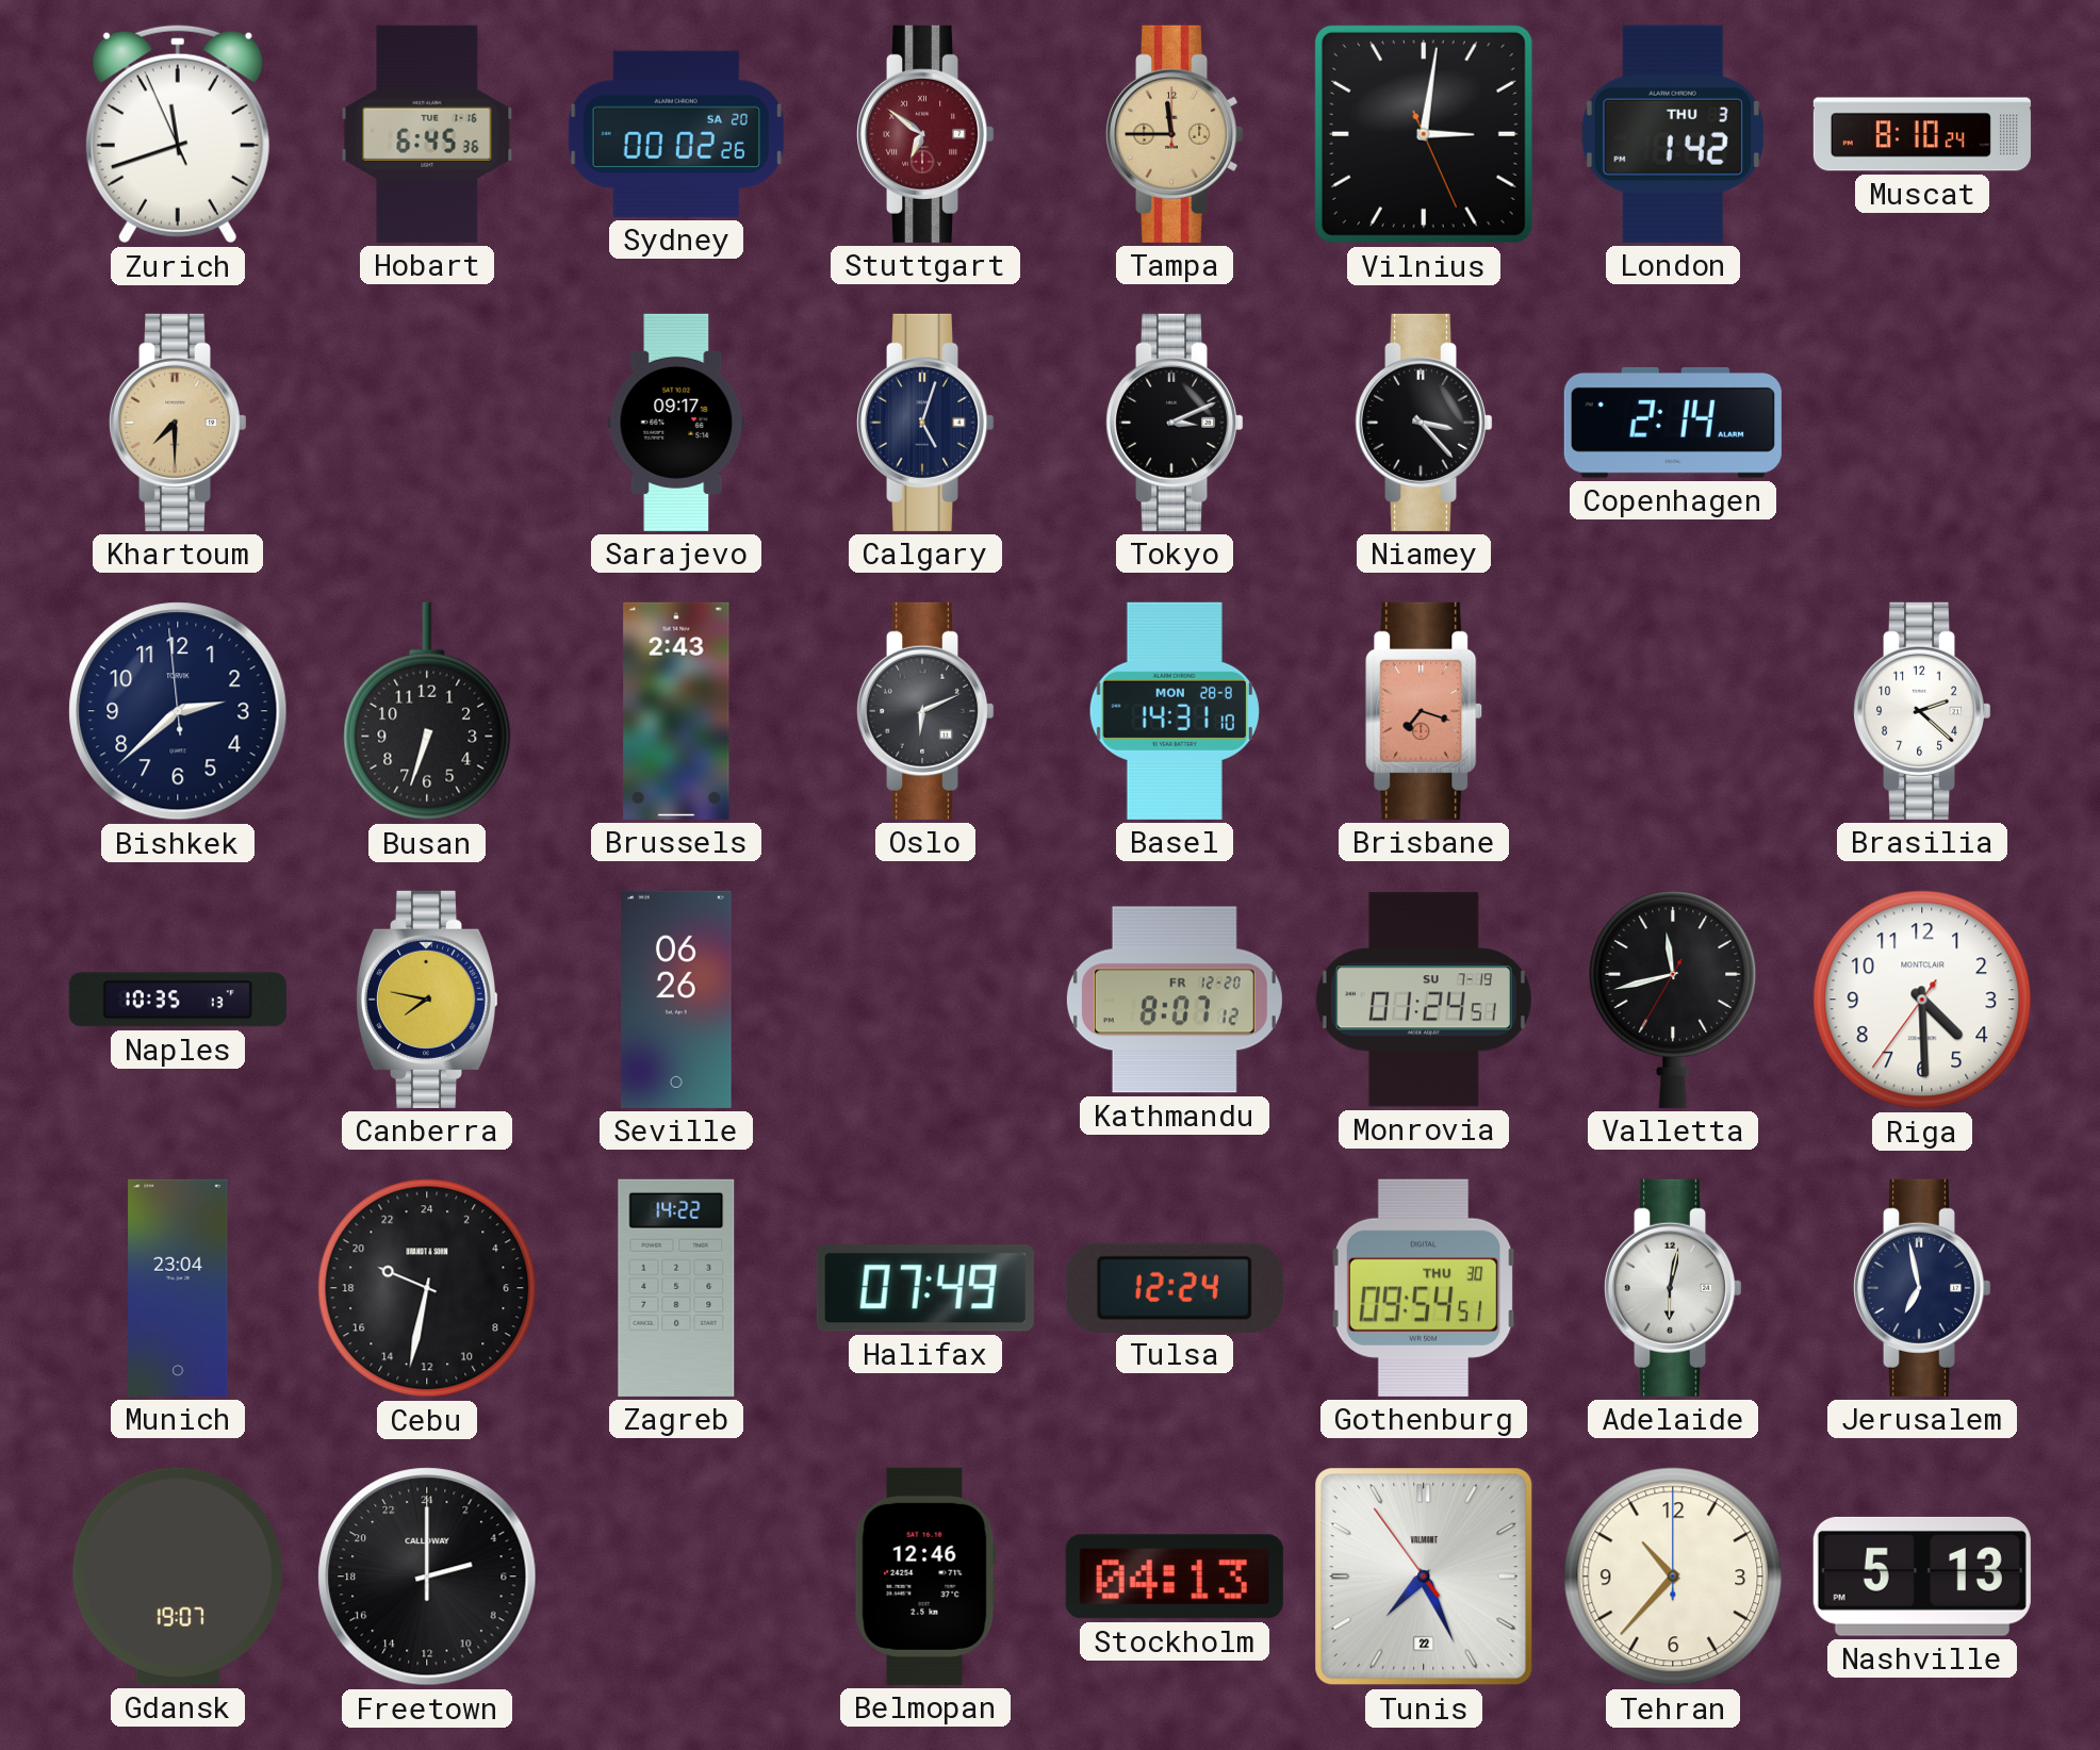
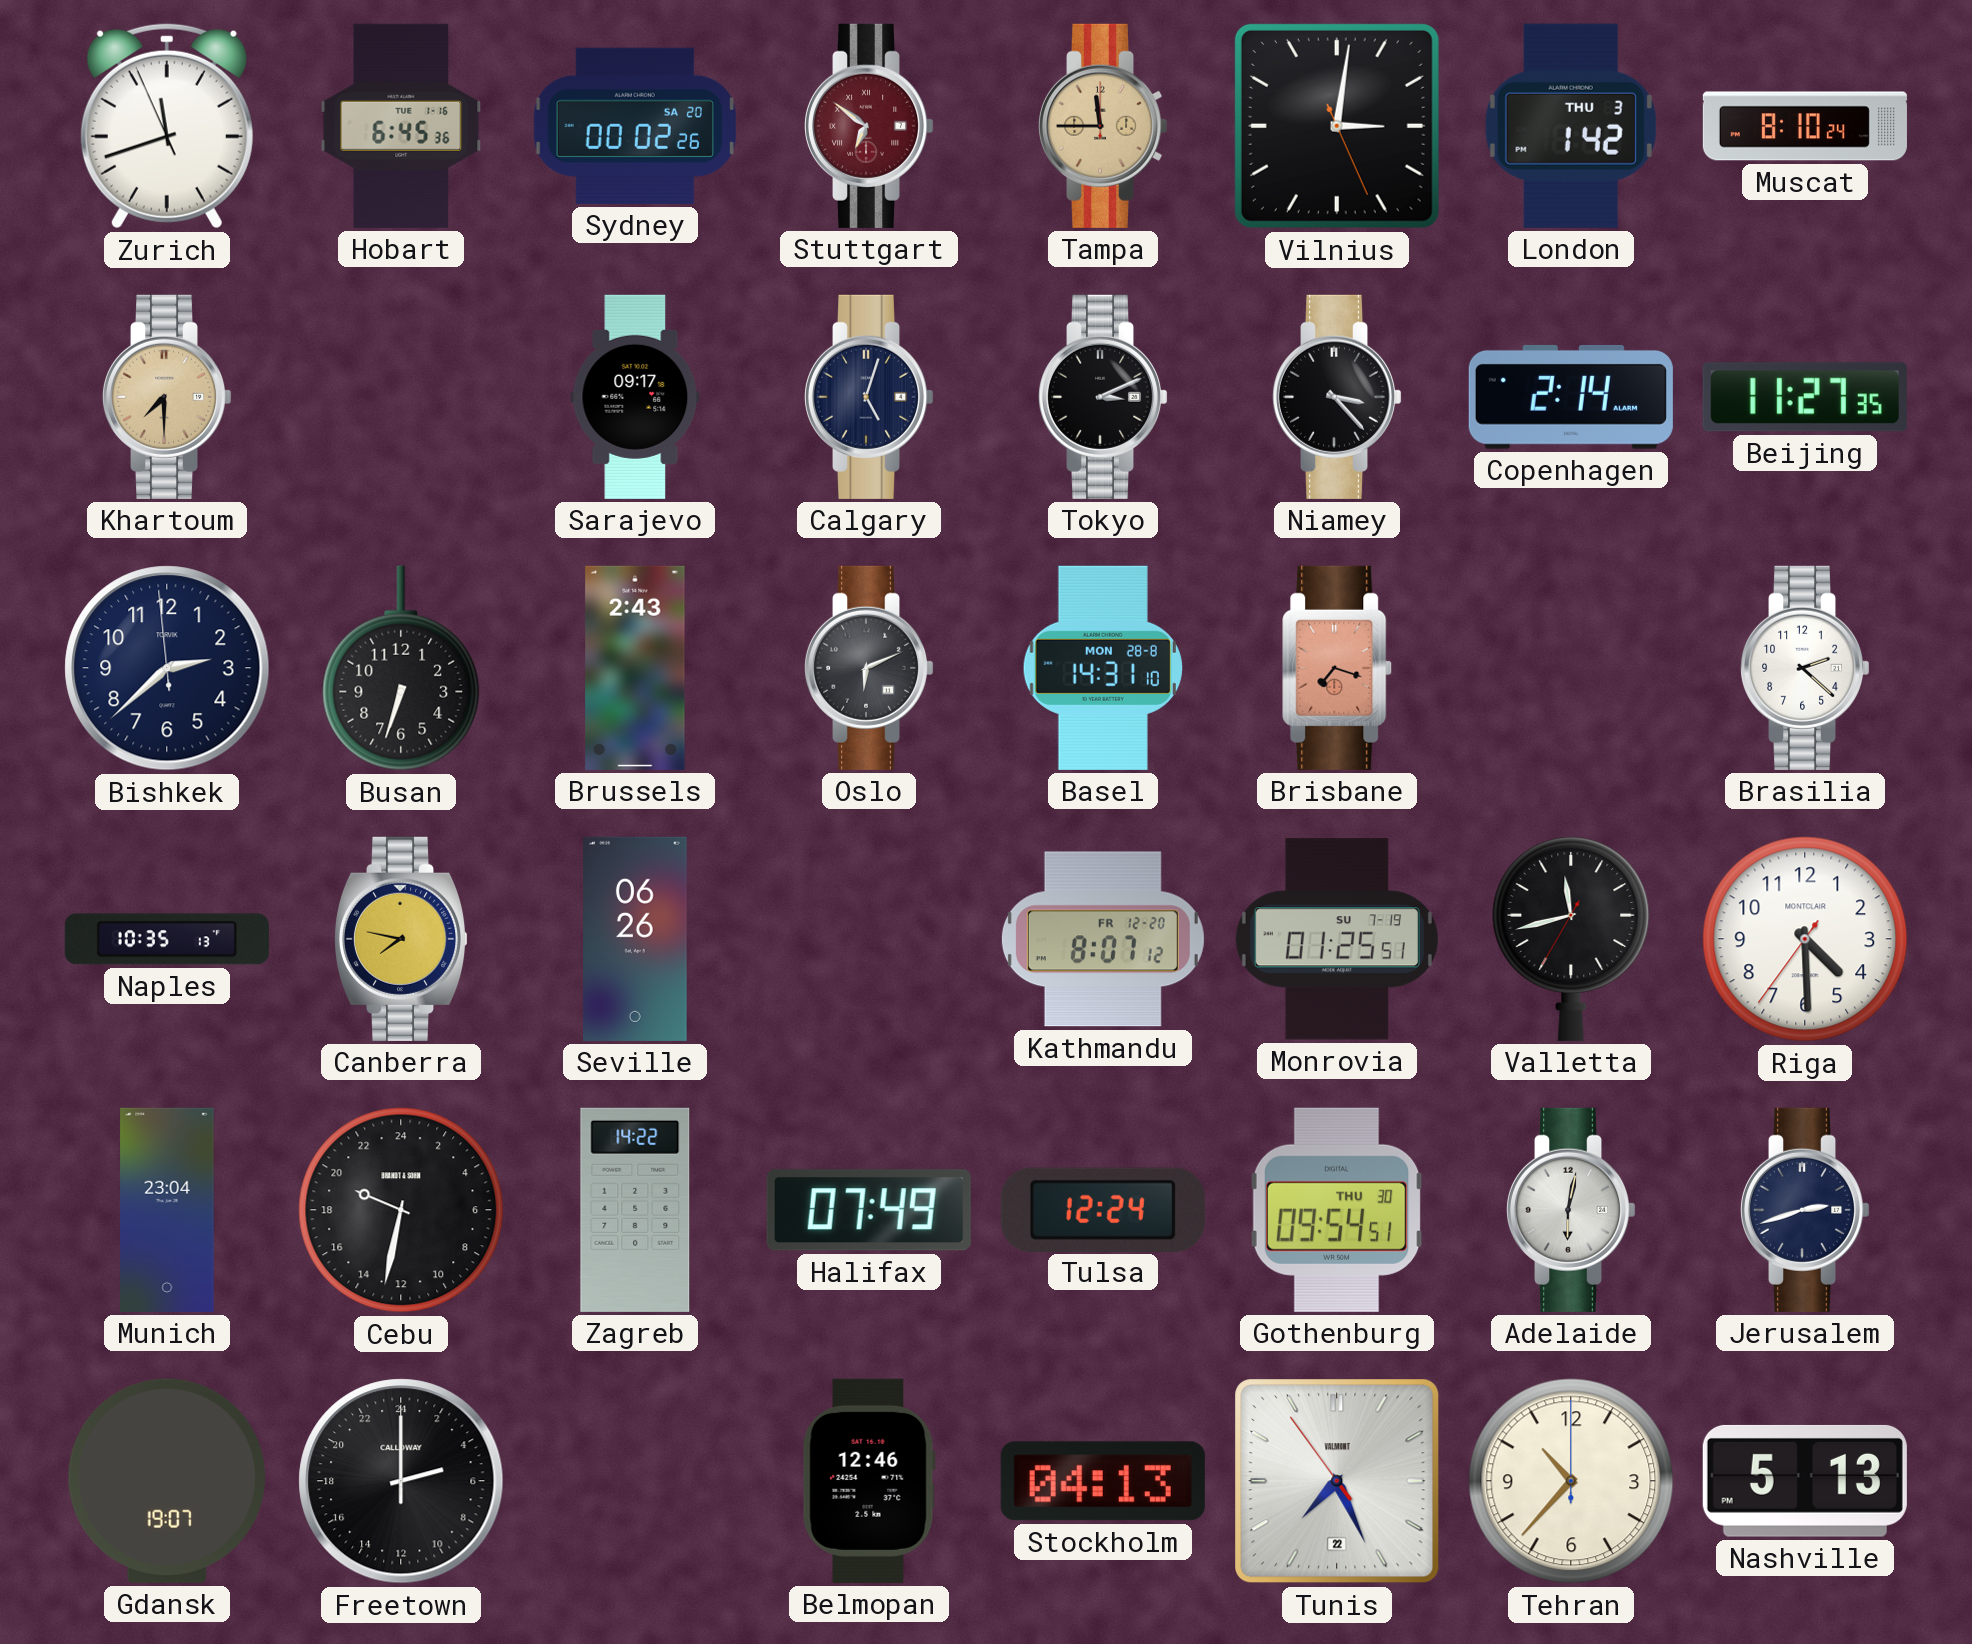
Beijing: none -> 11:27
Monrovia: 01:24 -> 01:25
Jerusalem: 6:58 -> 2:42
